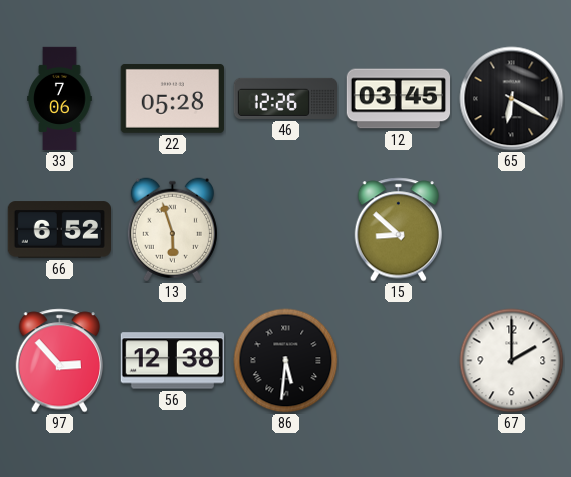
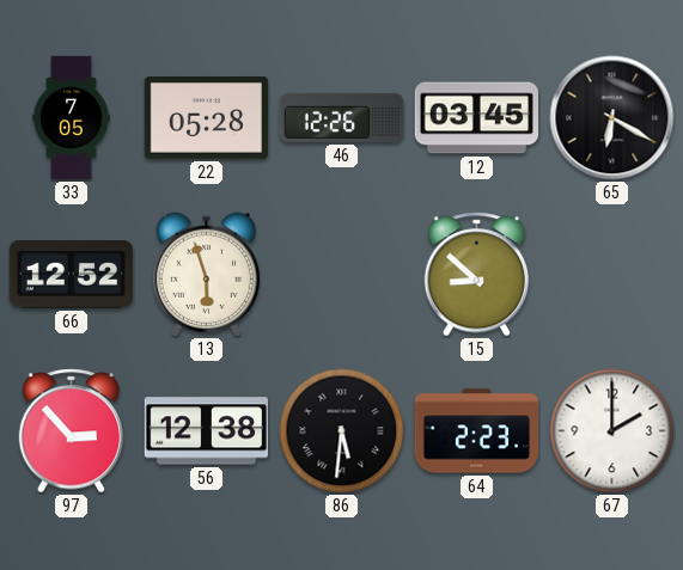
33: 7:06 -> 7:05
66: 6:52 -> 12:52
64: none -> 2:23
